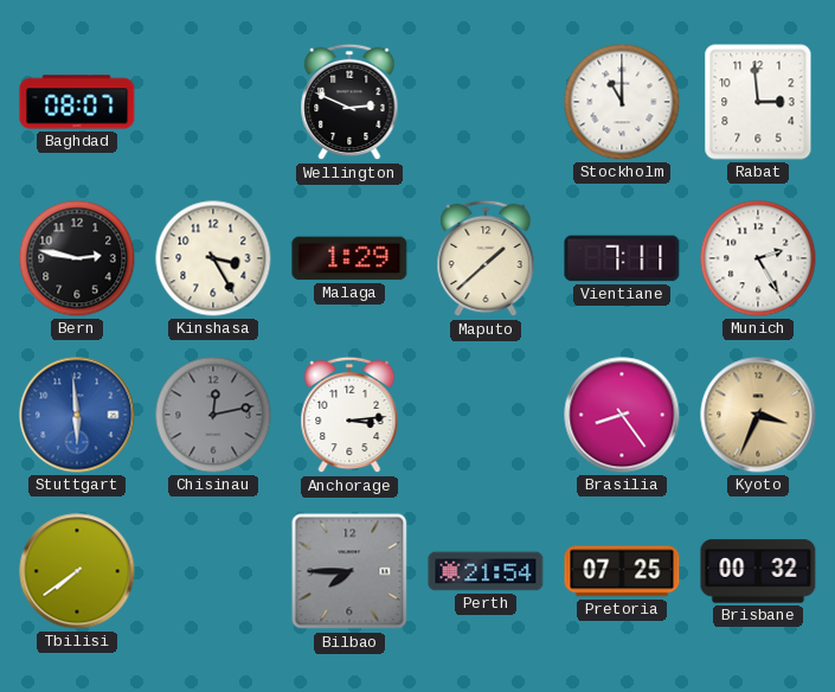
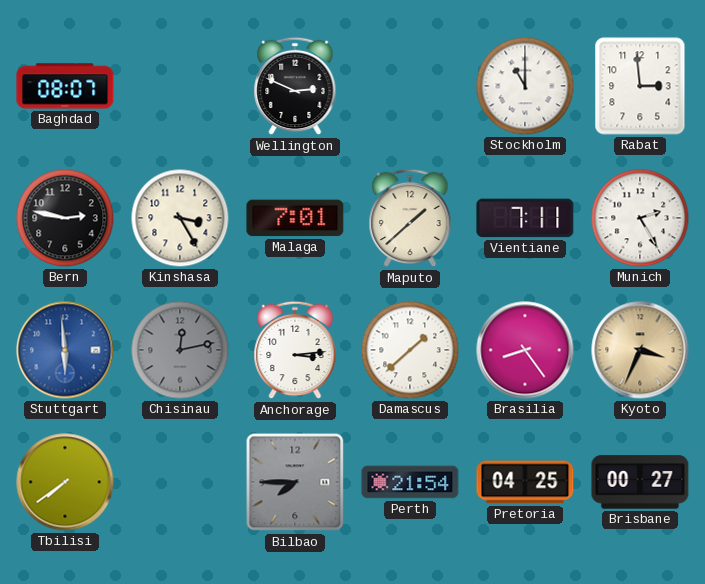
Malaga: 1:29 -> 7:01
Damascus: none -> 1:38
Pretoria: 07:25 -> 04:25
Brisbane: 00:32 -> 00:27
